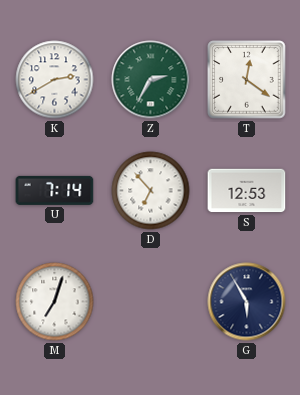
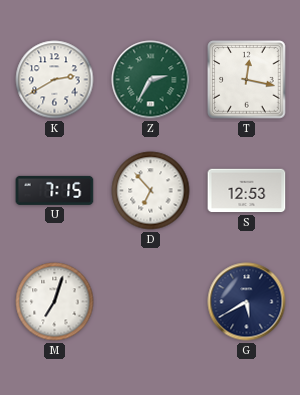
T: 12:21 -> 12:17
U: 7:14 -> 7:15
G: 5:55 -> 5:40
